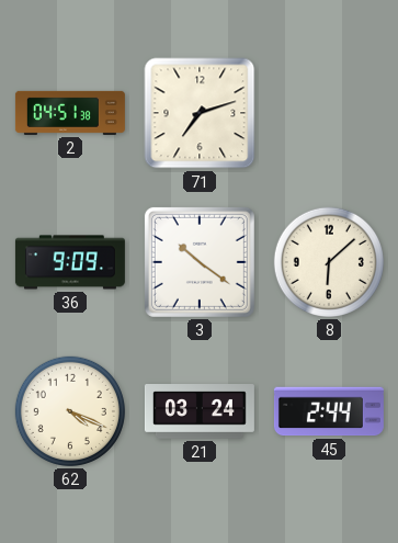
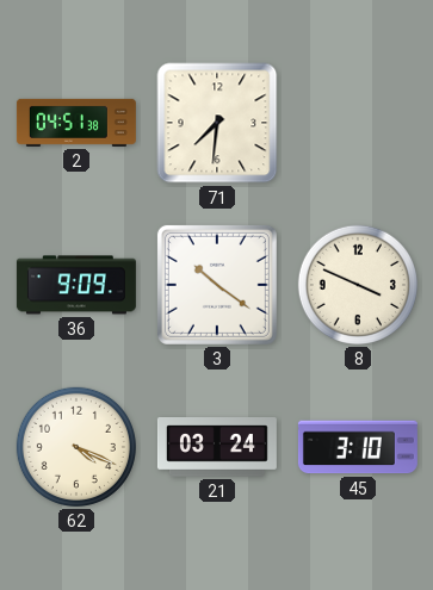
71: 7:12 -> 7:31
8: 6:08 -> 3:49
45: 2:44 -> 3:10
